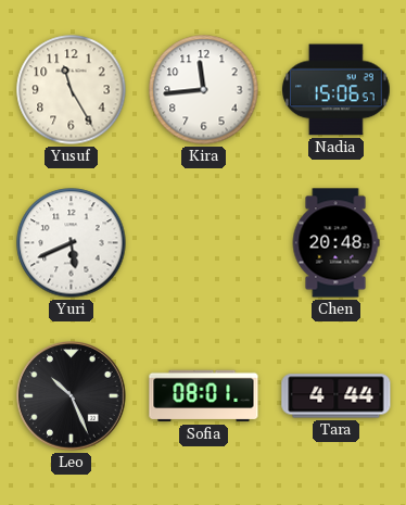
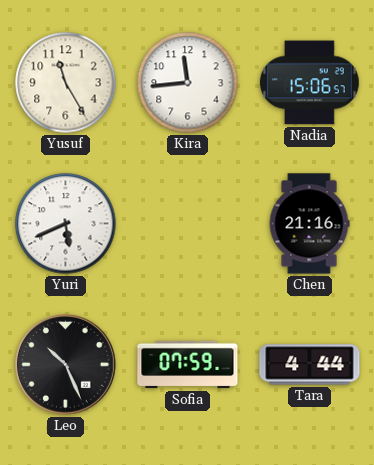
Chen: 20:48 -> 21:16
Sofia: 08:01 -> 07:59
